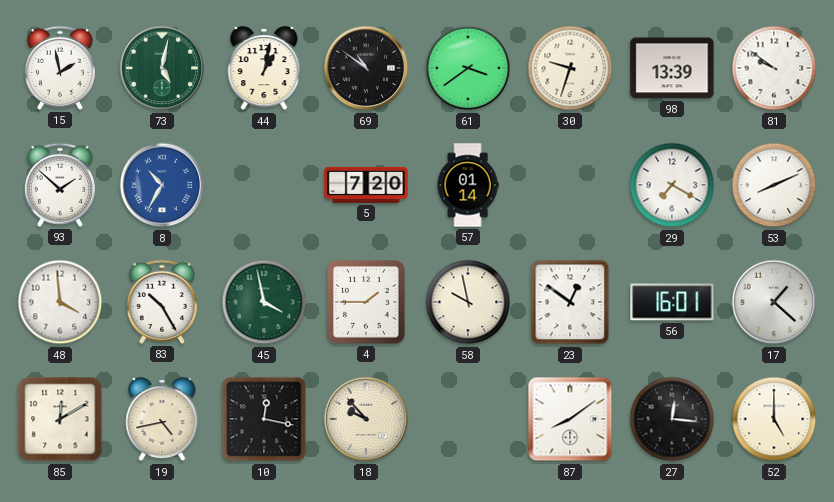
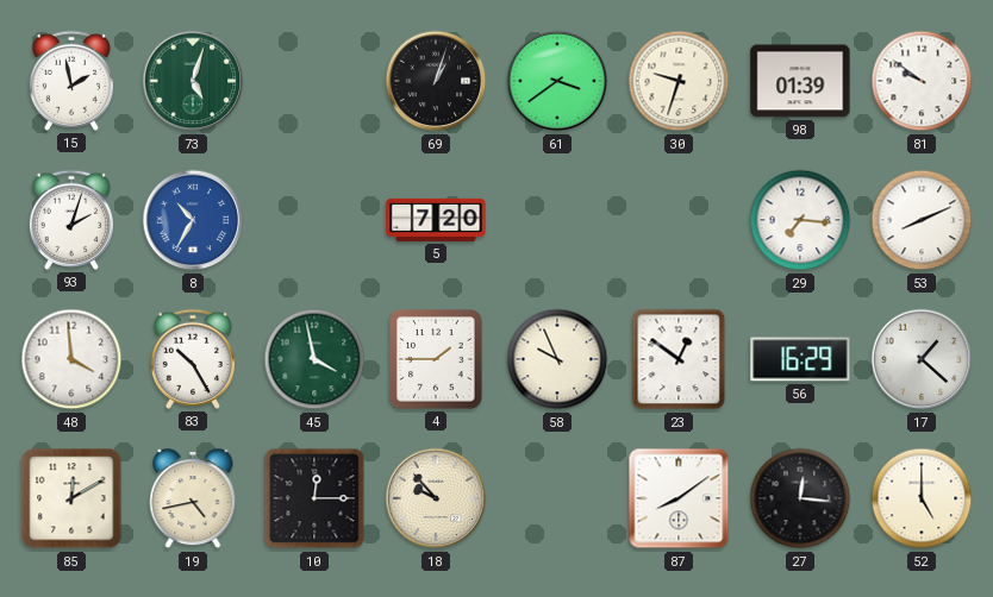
73: 5:02 -> 5:03
44: 1:02 -> none
69: 10:51 -> 1:03
98: 13:39 -> 01:39
93: 1:52 -> 2:03
57: 01:14 -> none
29: 7:20 -> 7:16
58: 9:58 -> 9:56
56: 16:01 -> 16:29
10: 12:17 -> 12:15
